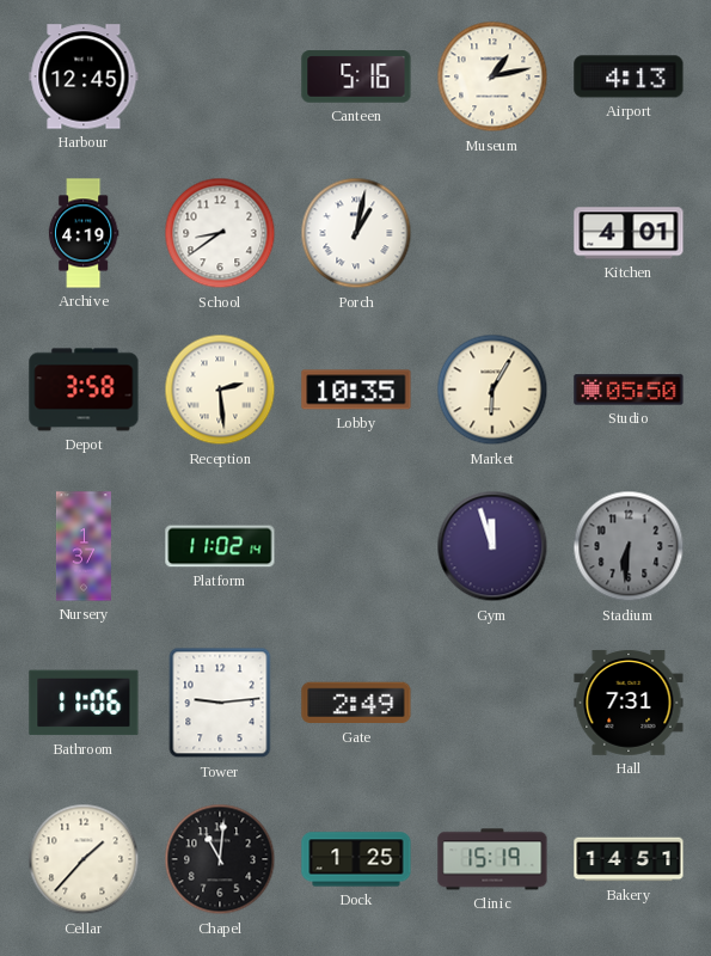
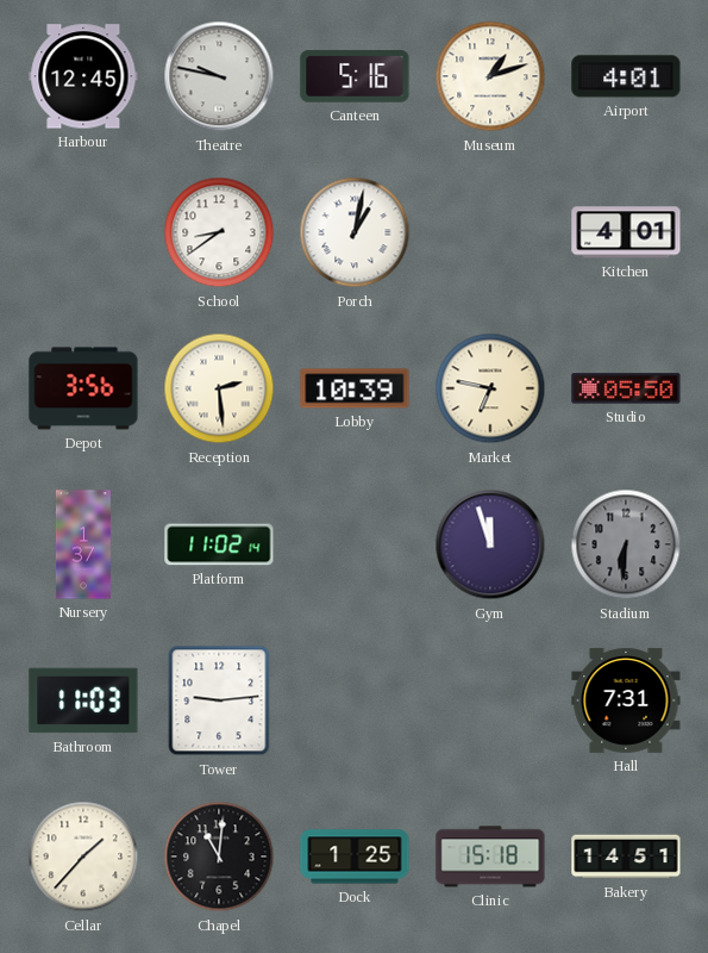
Theatre: none -> 9:47
Museum: 1:13 -> 1:12
Airport: 4:13 -> 4:01
Archive: 4:19 -> none
Depot: 3:58 -> 3:56
Lobby: 10:35 -> 10:39
Market: 6:05 -> 6:47
Bathroom: 11:06 -> 11:03
Gate: 2:49 -> none
Clinic: 15:19 -> 15:18
